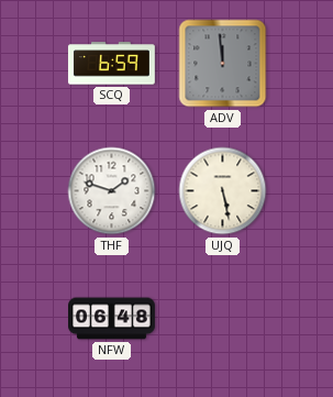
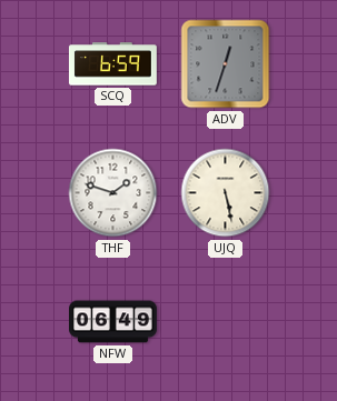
ADV: 11:59 -> 12:33
NFW: 06:48 -> 06:49
